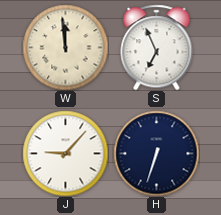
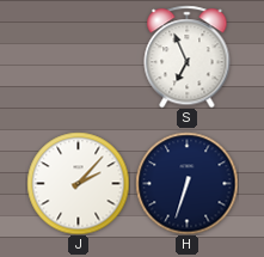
W: 11:59 -> none
J: 9:07 -> 2:07
